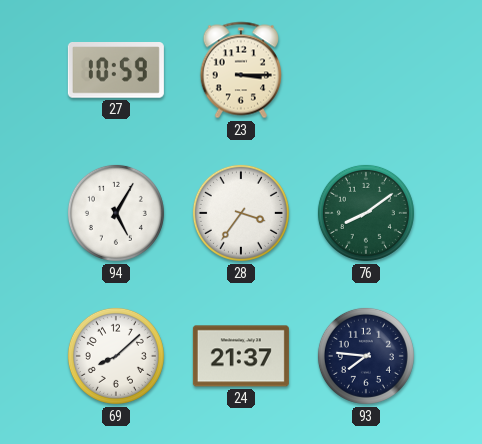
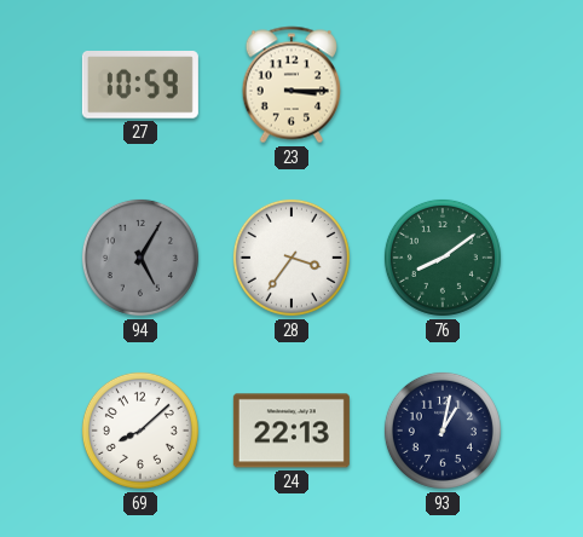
94 dial: white -> grey
24: 21:37 -> 22:13
93: 7:46 -> 1:02
